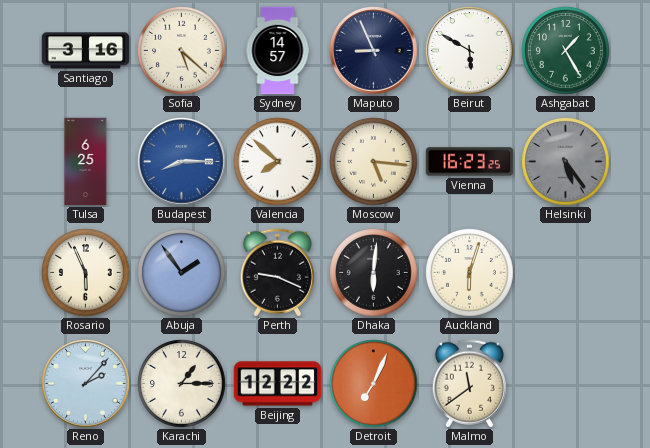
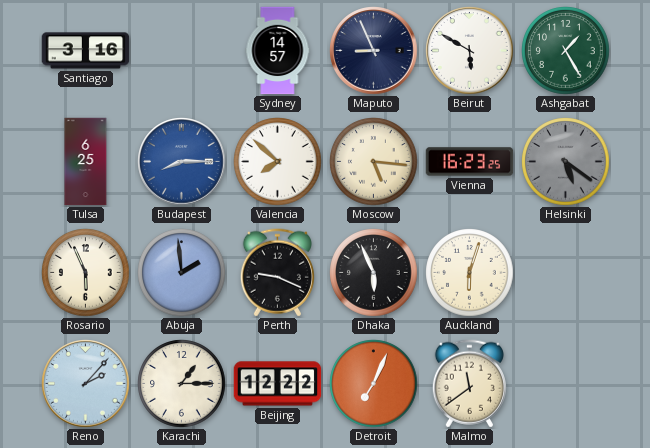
Sofia: 5:22 -> none
Helsinki: 5:24 -> 5:21
Abuja: 1:54 -> 1:59
Dhaka: 6:01 -> 5:56
